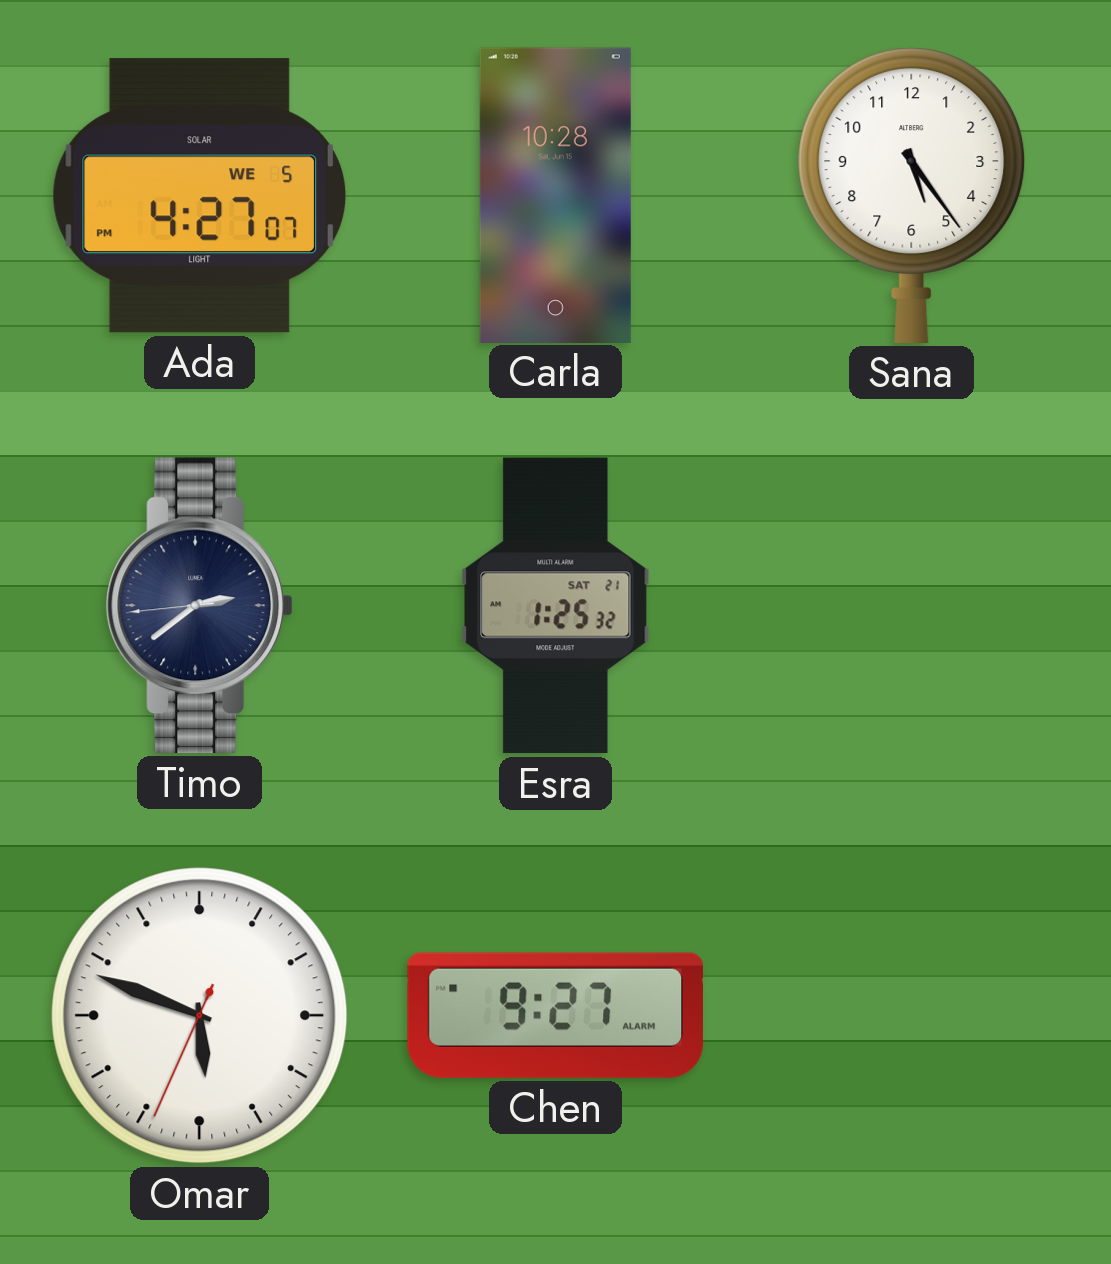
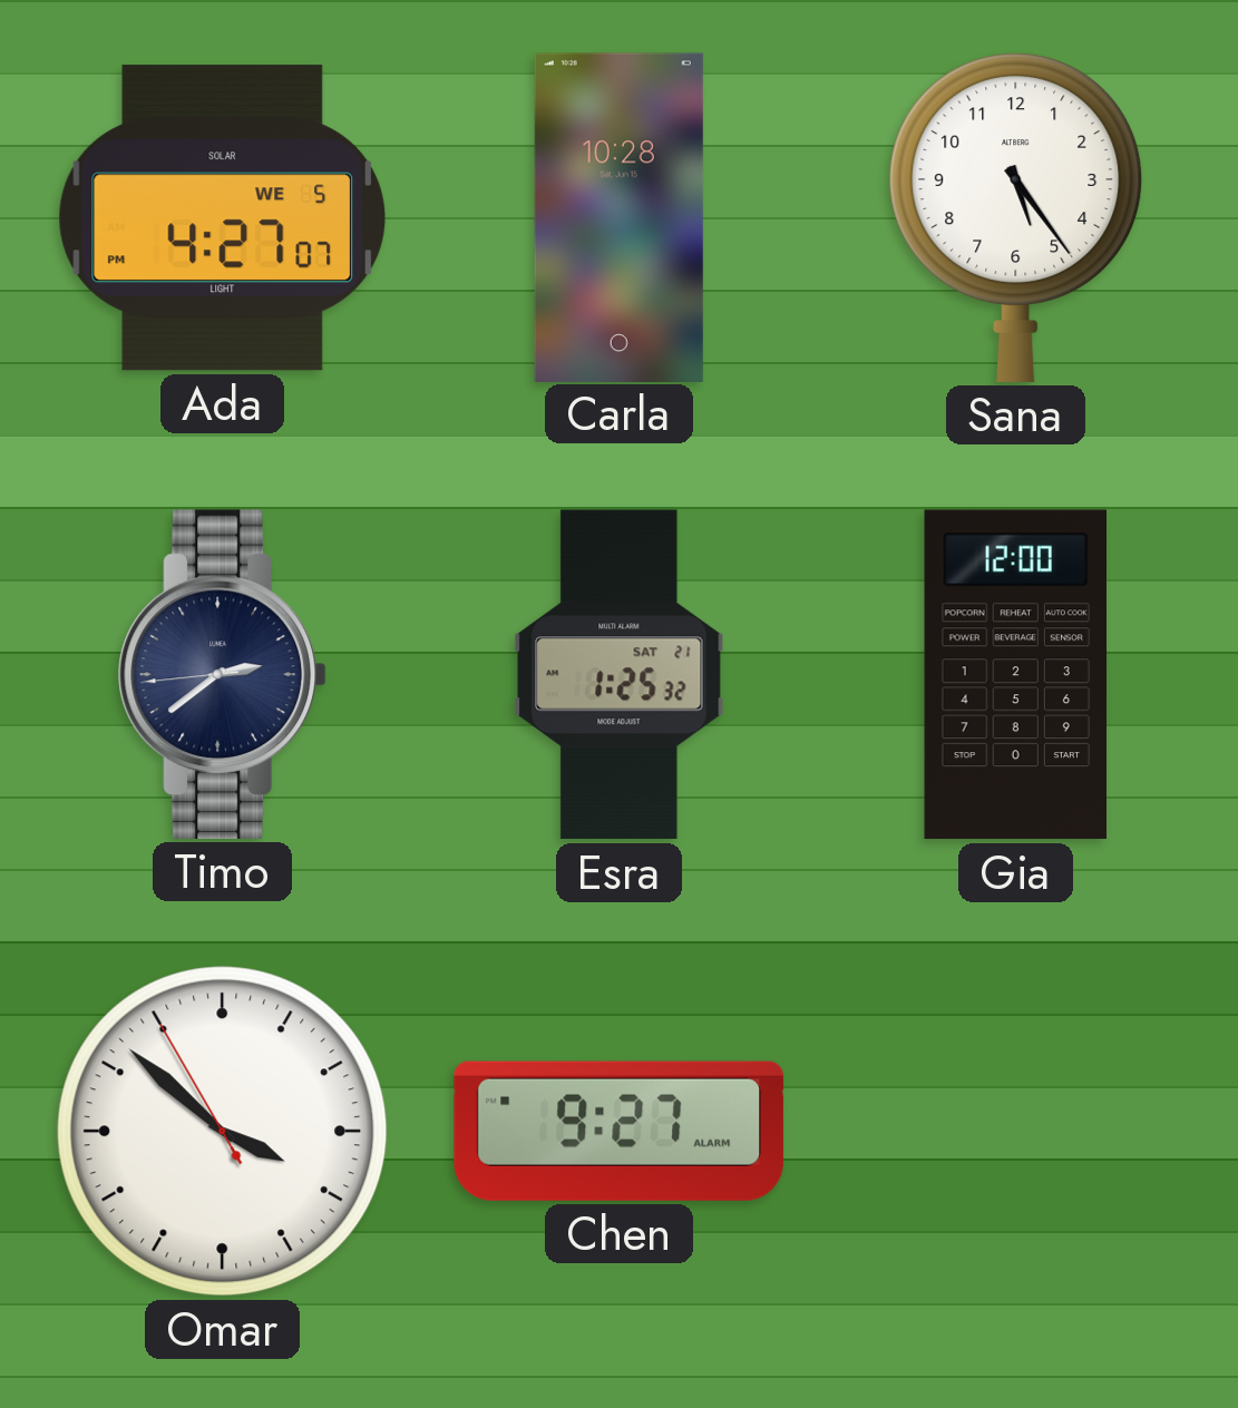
Gia: none -> 12:00
Omar: 5:48 -> 3:51
